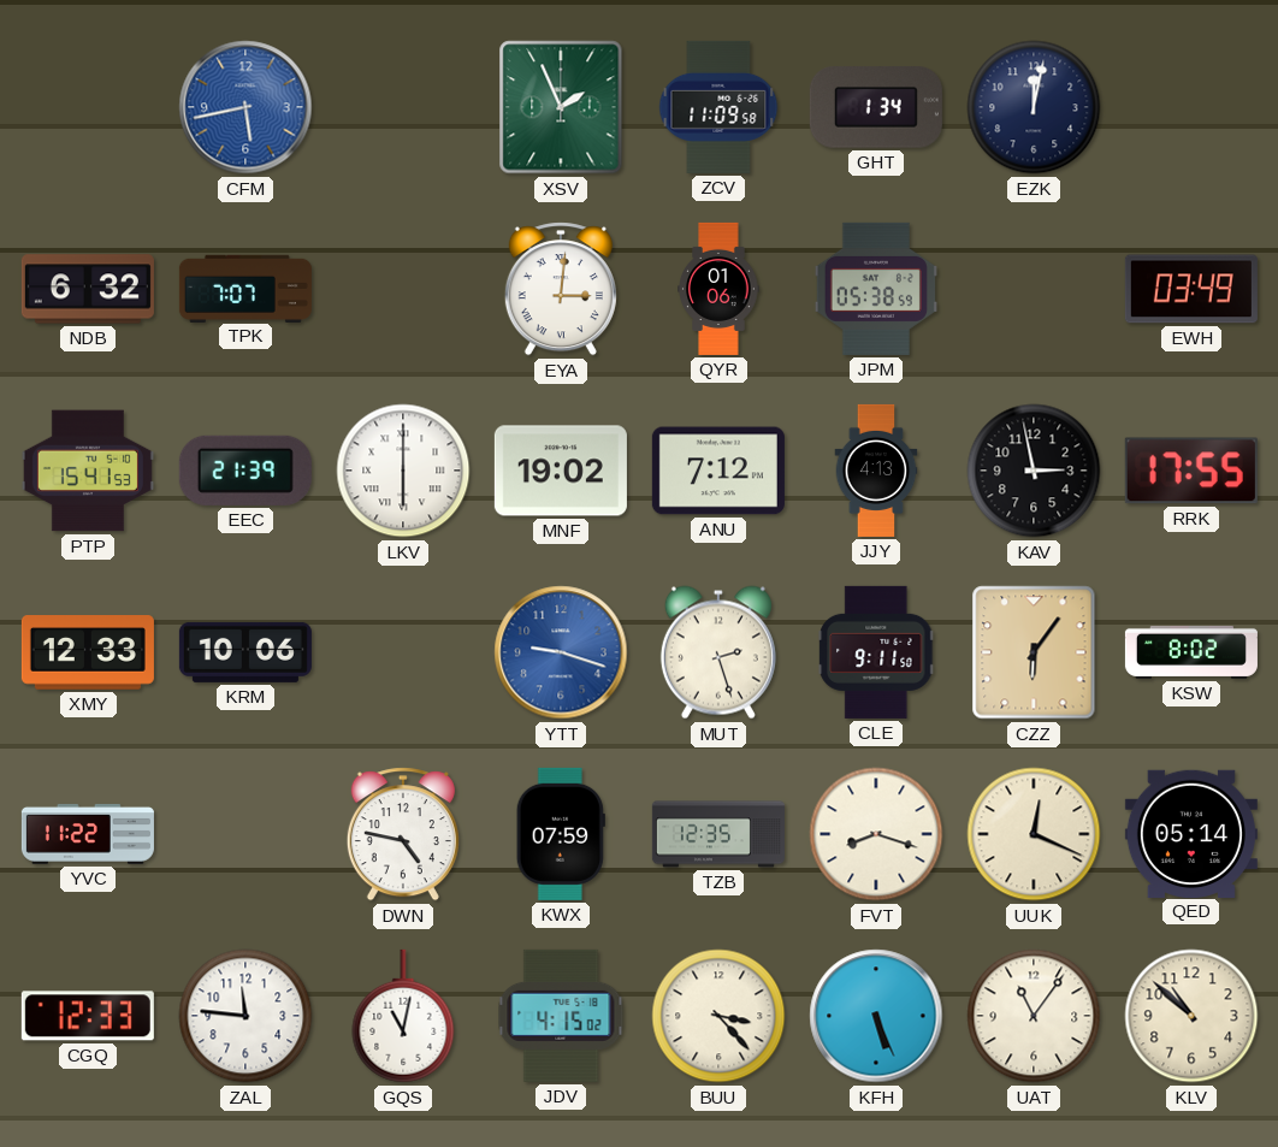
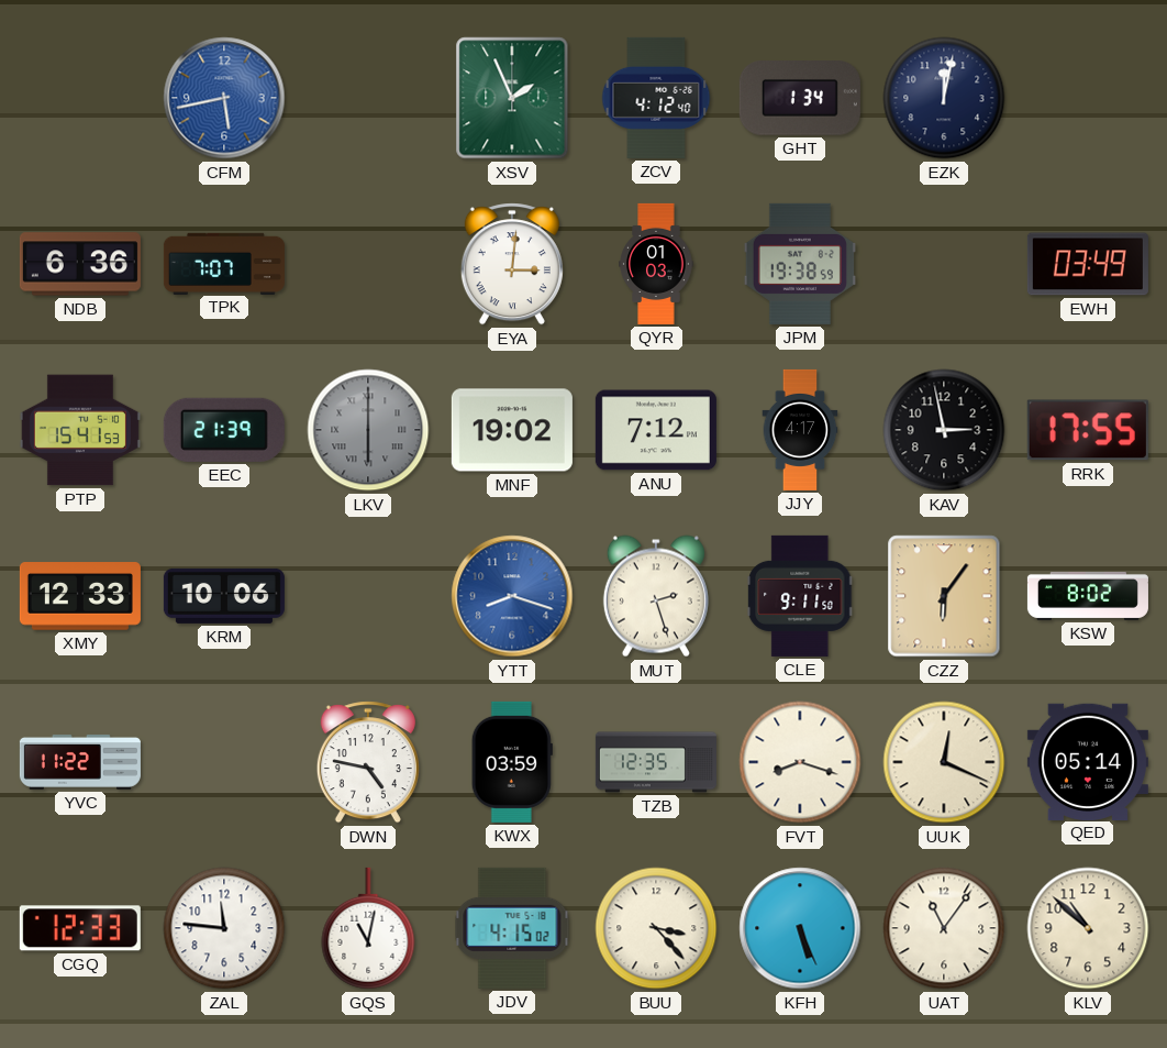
ZCV: 11:09 -> 4:12
NDB: 6:32 -> 6:36
QYR: 01:06 -> 01:03
JPM: 05:38 -> 19:38
LKV dial: white -> grey
JJY: 4:13 -> 4:17
YTT: 9:18 -> 8:18
KWX: 07:59 -> 03:59
